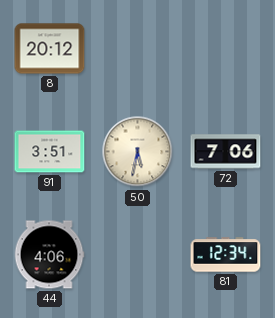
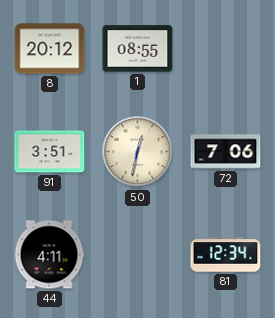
1: none -> 08:55
50: 5:32 -> 12:32
44: 4:06 -> 4:11
